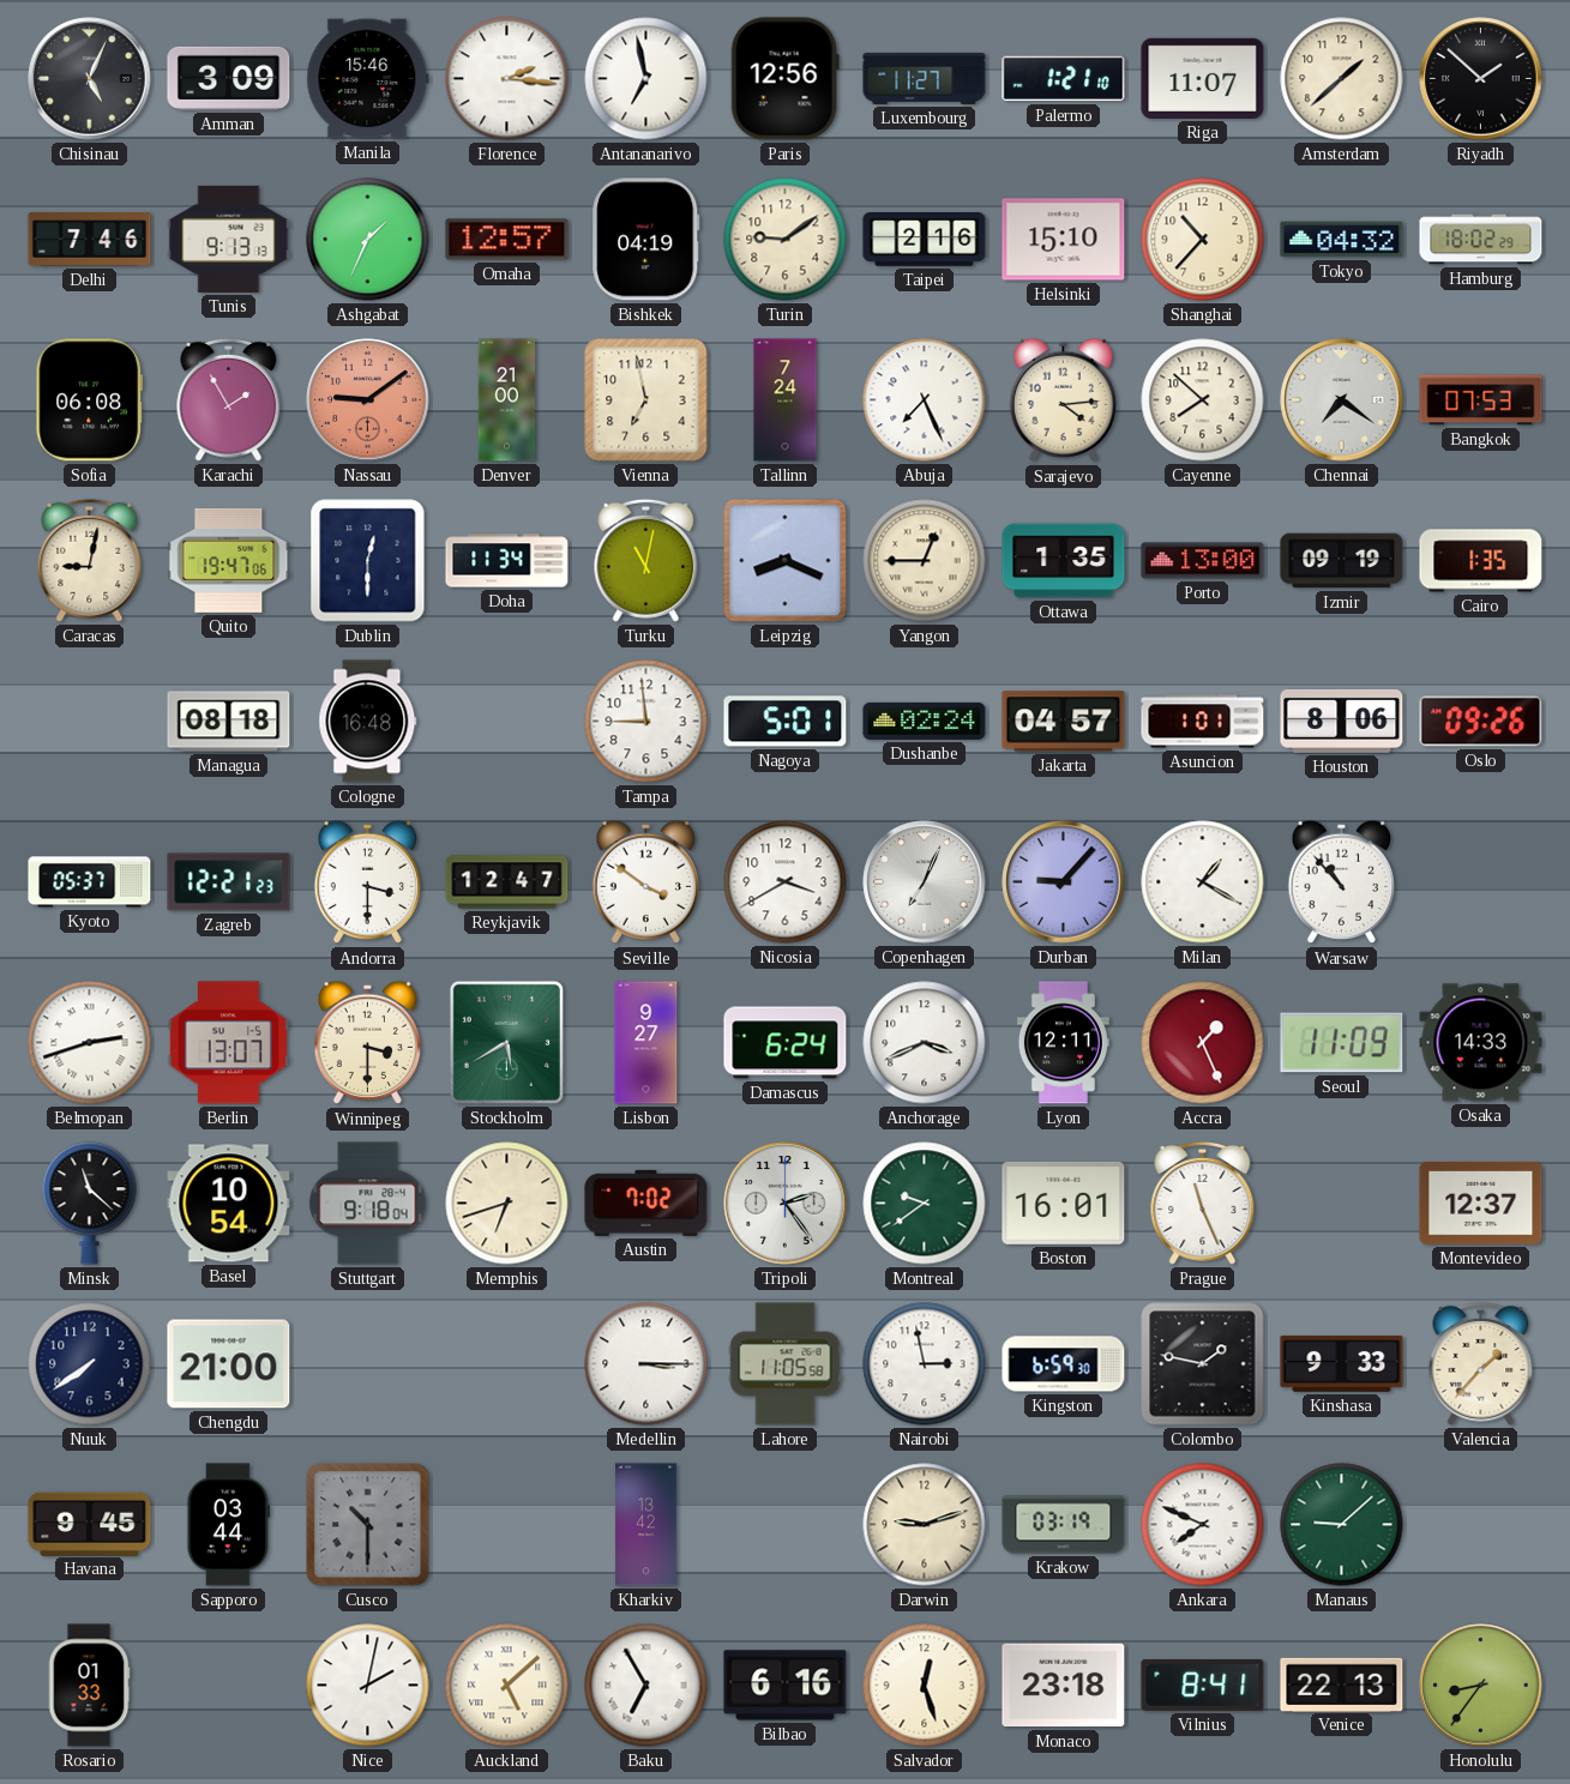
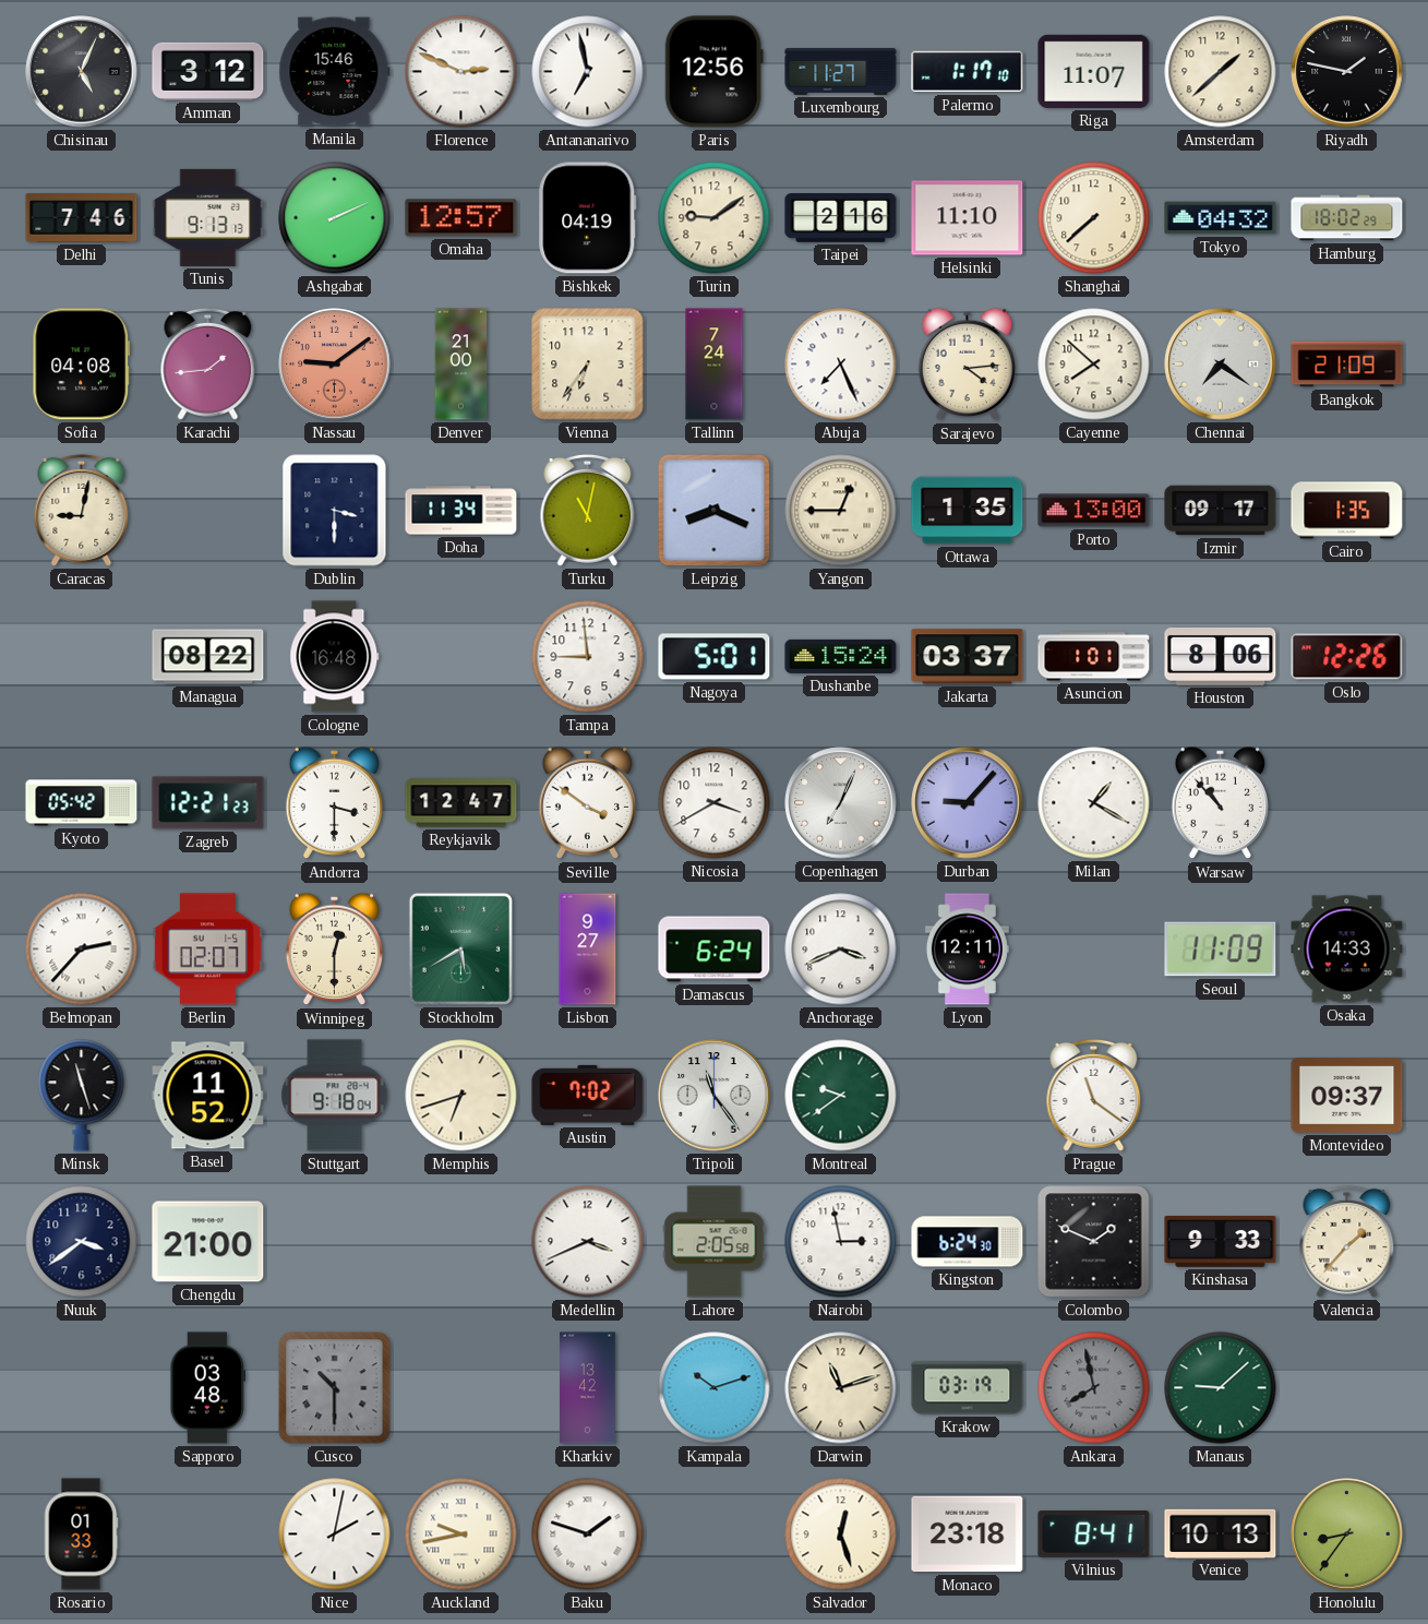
Amman: 3:09 -> 3:12
Florence: 2:16 -> 2:49
Palermo: 1:21 -> 1:17
Riyadh: 1:52 -> 1:47
Ashgabat: 1:34 -> 2:11
Helsinki: 15:10 -> 11:10
Shanghai: 10:37 -> 7:38
Sofia: 06:08 -> 04:08
Karachi: 1:55 -> 1:44
Vienna: 6:58 -> 6:36
Bangkok: 07:53 -> 21:09
Quito: 19:47 -> none
Dublin: 12:30 -> 3:30
Izmir: 09:19 -> 09:17
Managua: 08:18 -> 08:22
Dushanbe: 02:24 -> 15:24
Jakarta: 04:57 -> 03:37
Oslo: 09:26 -> 12:26
Kyoto: 05:37 -> 05:42
Belmopan: 2:42 -> 2:37
Berlin: 13:07 -> 02:07
Winnipeg: 3:30 -> 12:30
Accra: 1:26 -> none
Minsk: 11:22 -> 11:27
Basel: 10:54 -> 11:52
Tripoli: 2:24 -> 11:24
Boston: 16:01 -> none
Prague: 11:26 -> 11:21
Montevideo: 12:37 -> 09:37
Nuuk: 7:39 -> 3:39
Medellin: 3:15 -> 3:41
Lahore: 11:05 -> 2:05
Kingston: 6:59 -> 6:24
Colombo: 1:47 -> 1:49
Havana: 9:45 -> none
Sapporo: 03:44 -> 03:48
Kampala: none -> 10:12
Darwin: 9:12 -> 11:12
Ankara: 7:49 -> 7:58
Ankara dial: white -> grey
Auckland: 5:08 -> 9:43
Baku: 6:55 -> 1:48
Bilbao: 6:16 -> none
Venice: 22:13 -> 10:13
